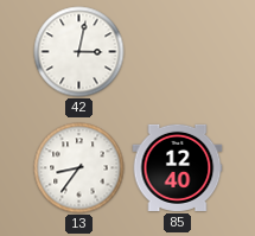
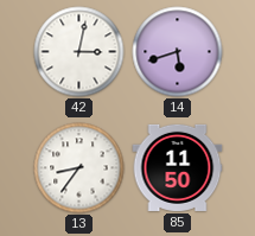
14: none -> 5:42
85: 12:40 -> 11:50
